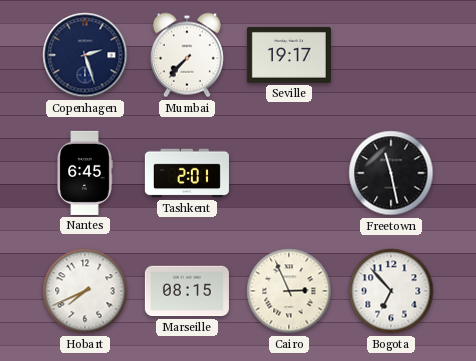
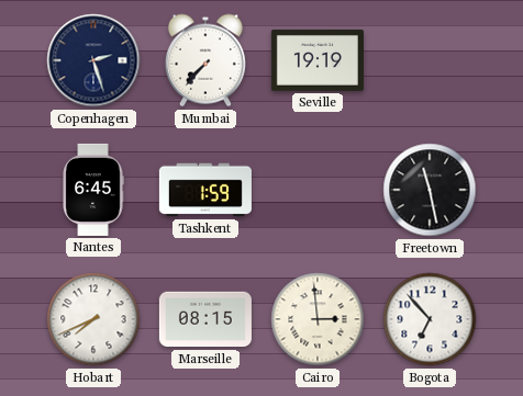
Seville: 19:17 -> 19:19
Tashkent: 2:01 -> 1:59
Cairo: 2:56 -> 2:59
